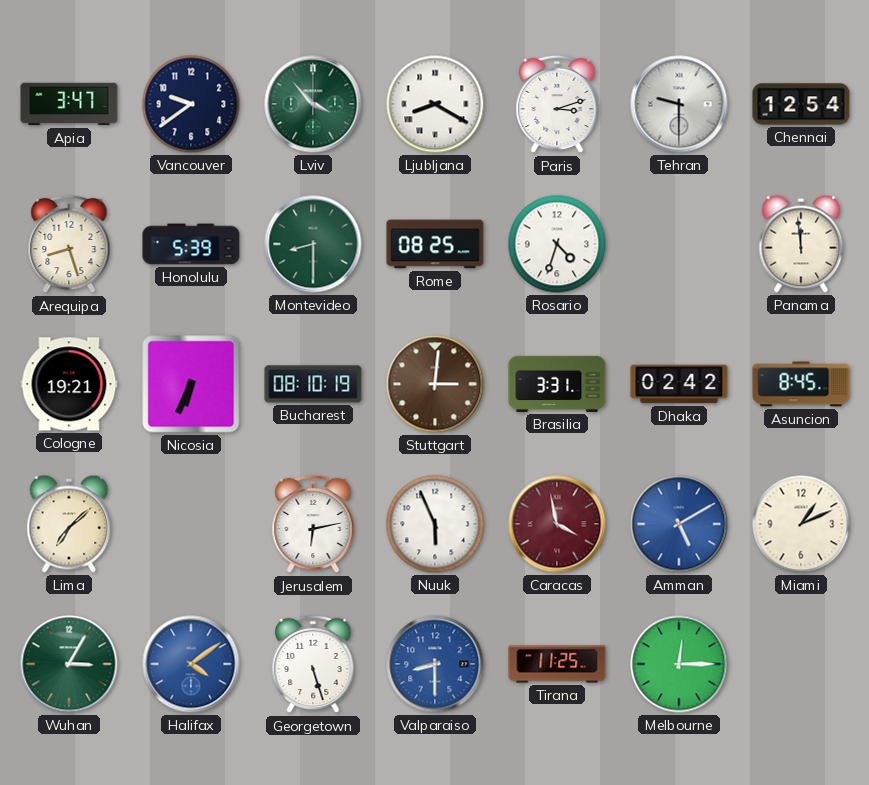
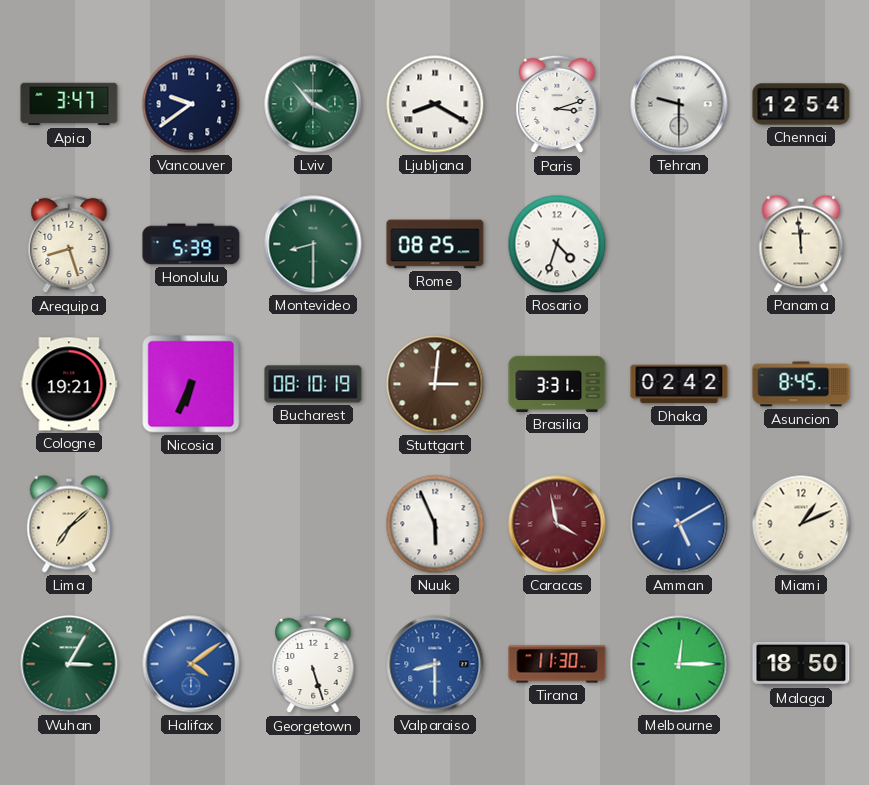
Jerusalem: 6:13 -> none
Tirana: 11:25 -> 11:30
Malaga: none -> 18:50
